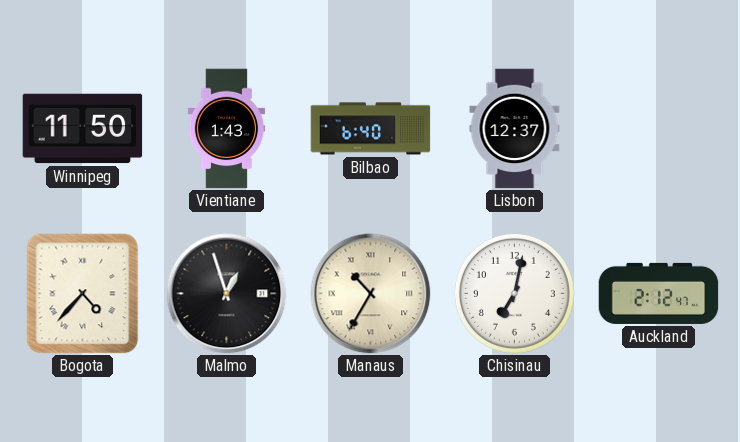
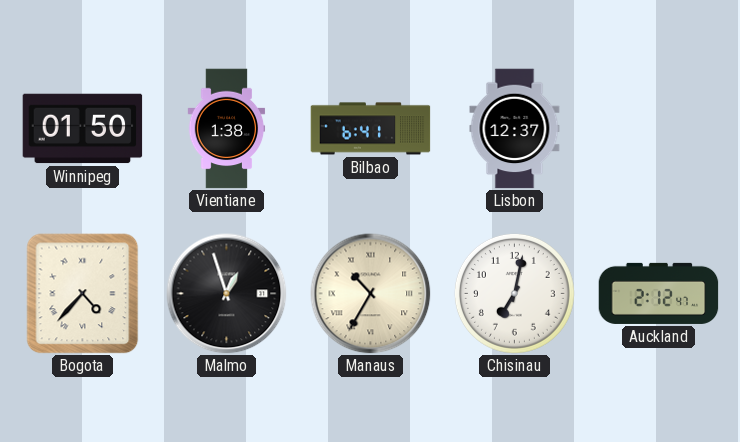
Winnipeg: 11:50 -> 01:50
Vientiane: 1:43 -> 1:38
Bilbao: 6:40 -> 6:41
